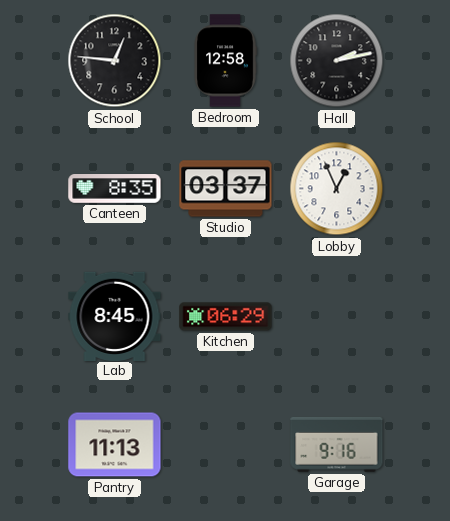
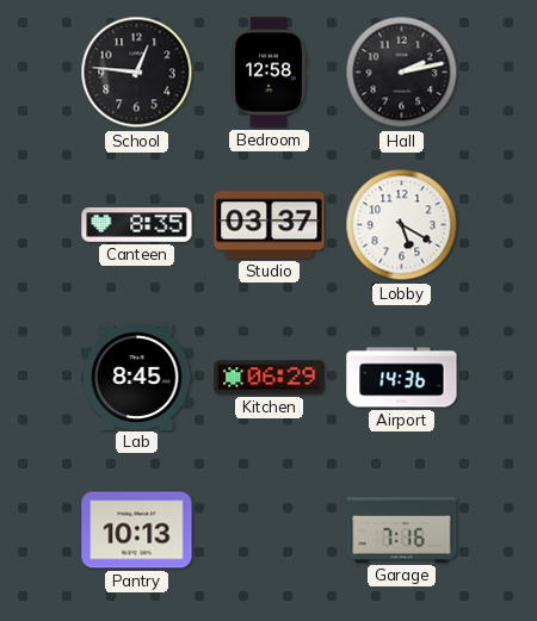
Lobby: 12:56 -> 5:20
Airport: none -> 14:36
Pantry: 11:13 -> 10:13
Garage: 9:16 -> 7:16
